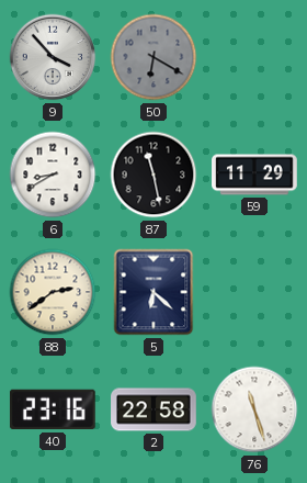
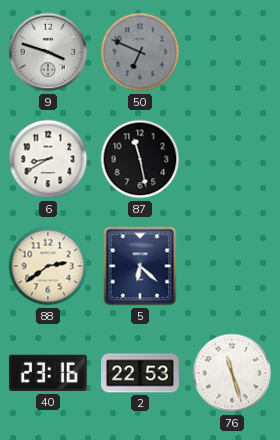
9: 3:53 -> 3:48
50: 6:20 -> 6:49
59: 11:29 -> none
2: 22:58 -> 22:53
